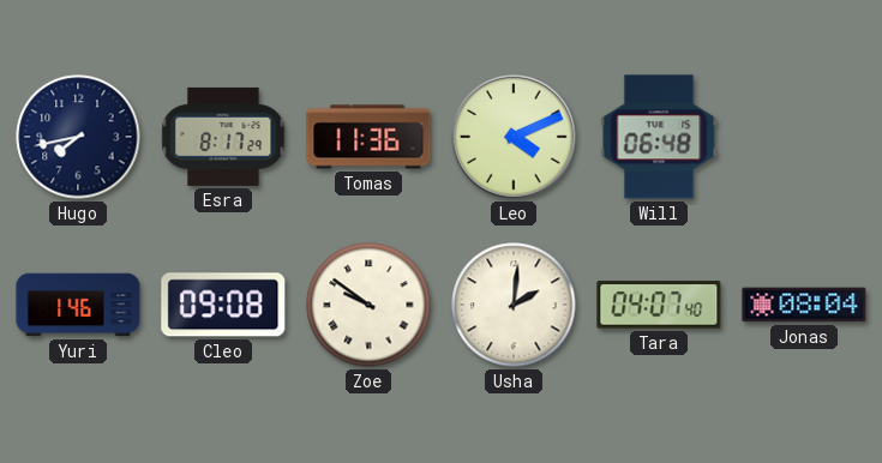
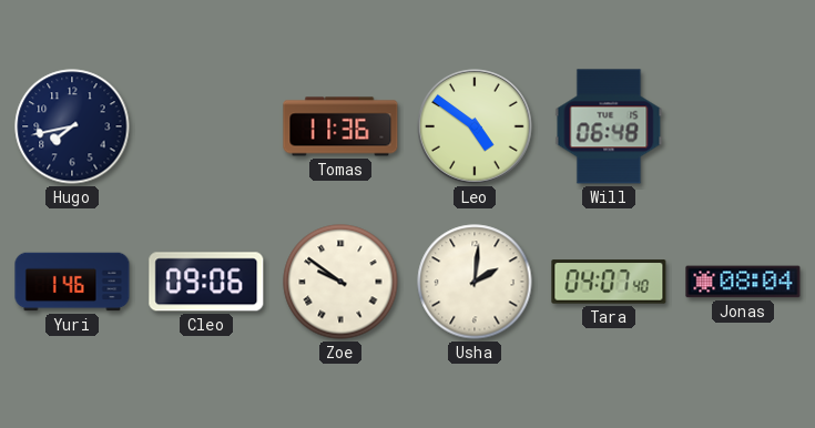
Esra: 8:17 -> none
Leo: 4:11 -> 4:51
Cleo: 09:08 -> 09:06
